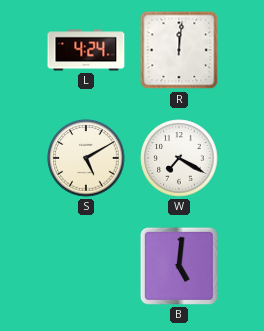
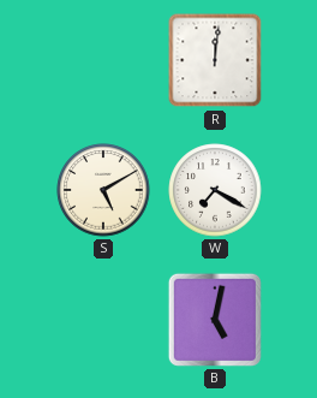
L: 4:24 -> none
B: 5:01 -> 5:02
